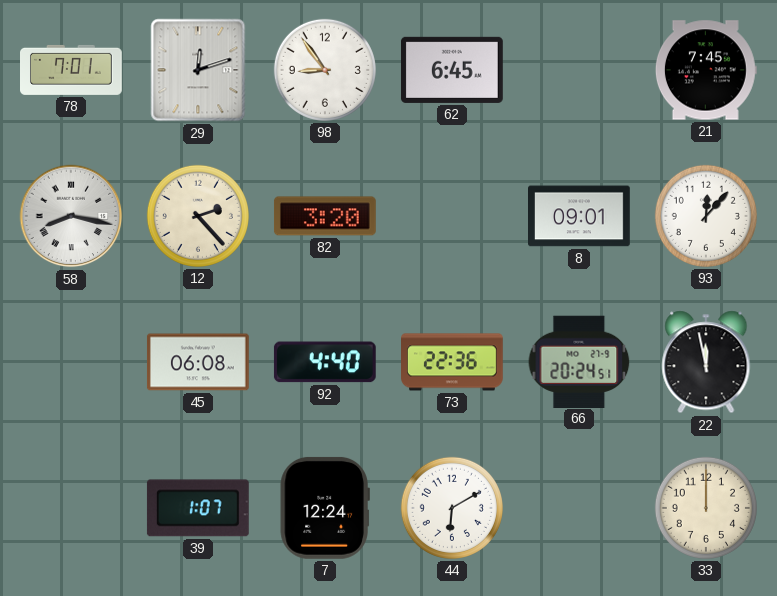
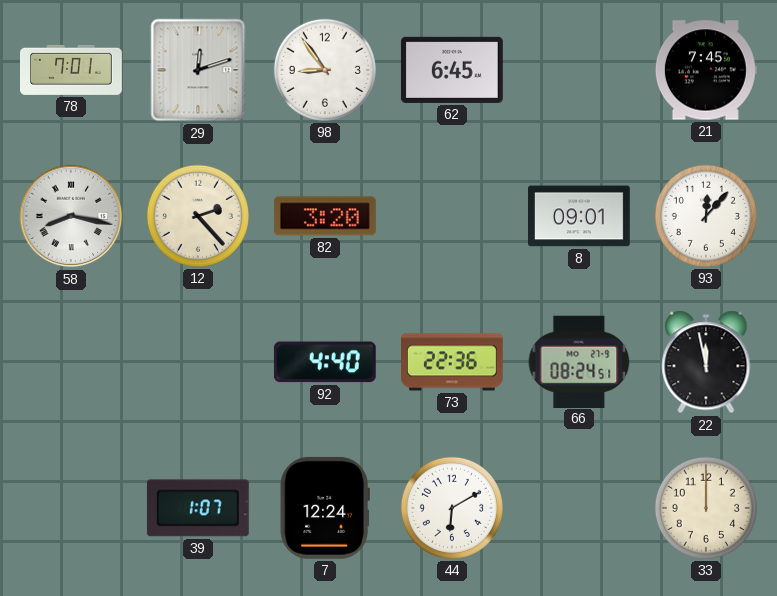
45: 06:08 -> none
66: 20:24 -> 08:24
